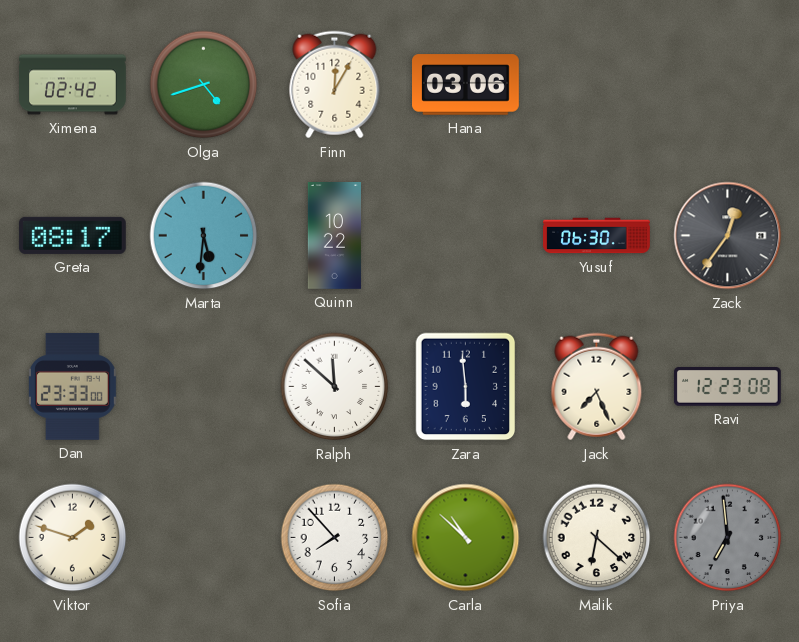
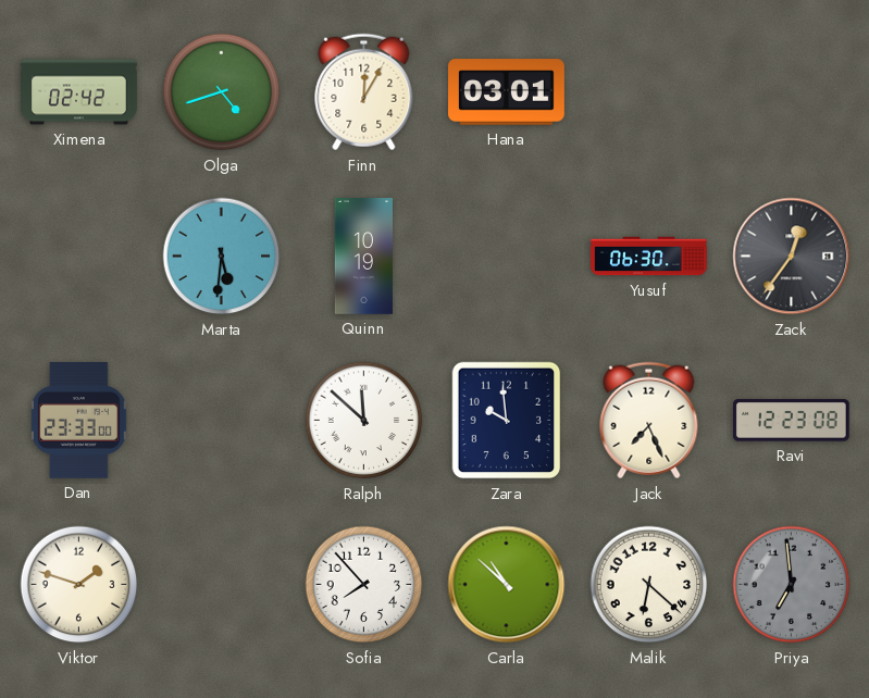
Hana: 03:06 -> 03:01
Greta: 08:17 -> none
Quinn: 10:22 -> 10:19
Zara: 5:59 -> 9:59
